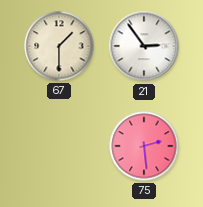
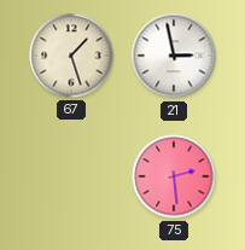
67: 1:30 -> 1:27
21: 2:54 -> 2:58
